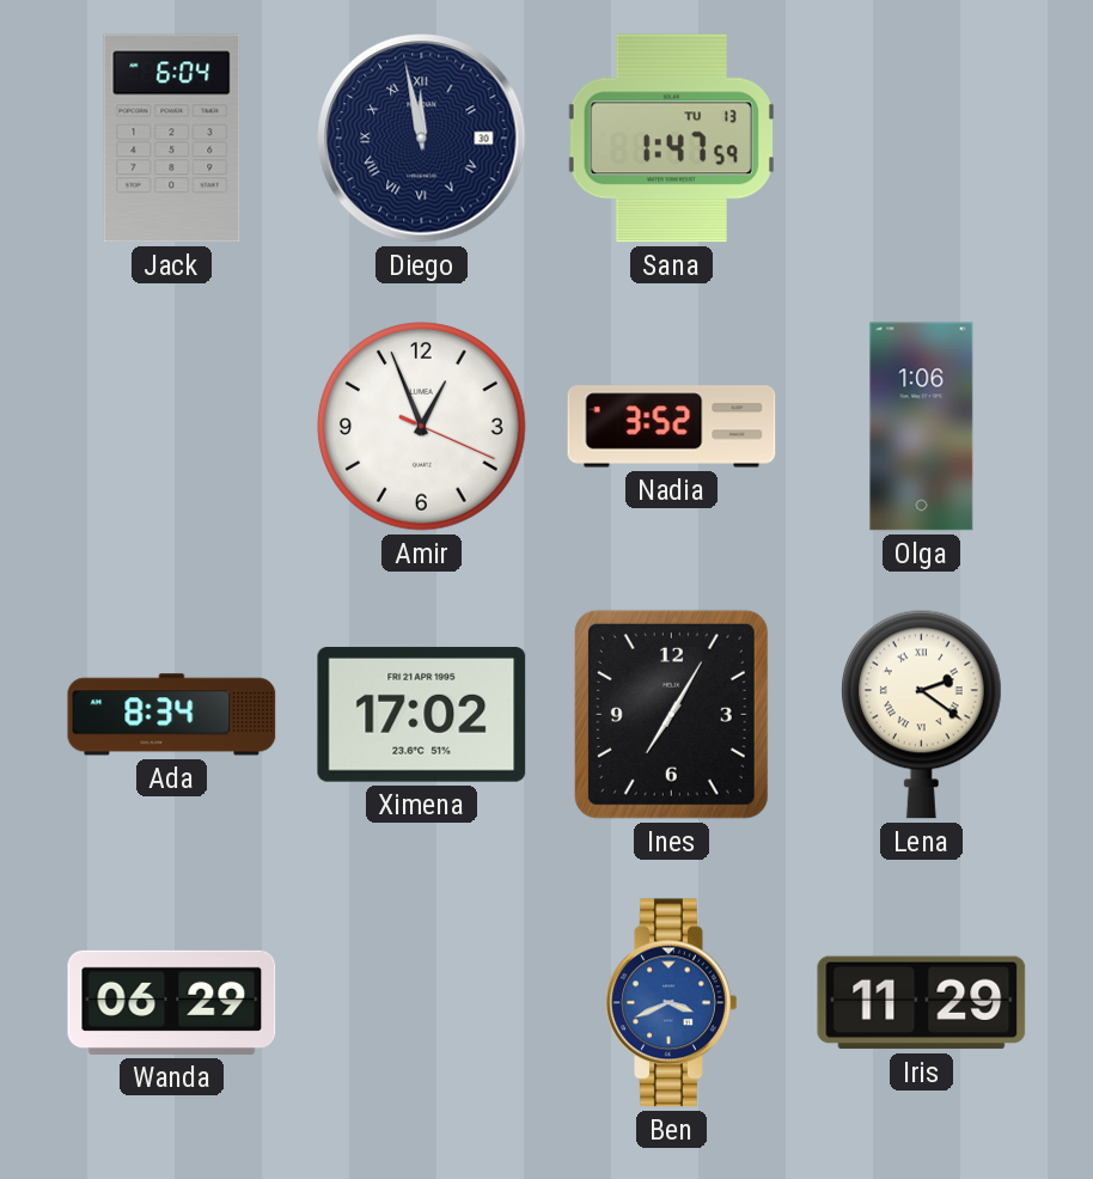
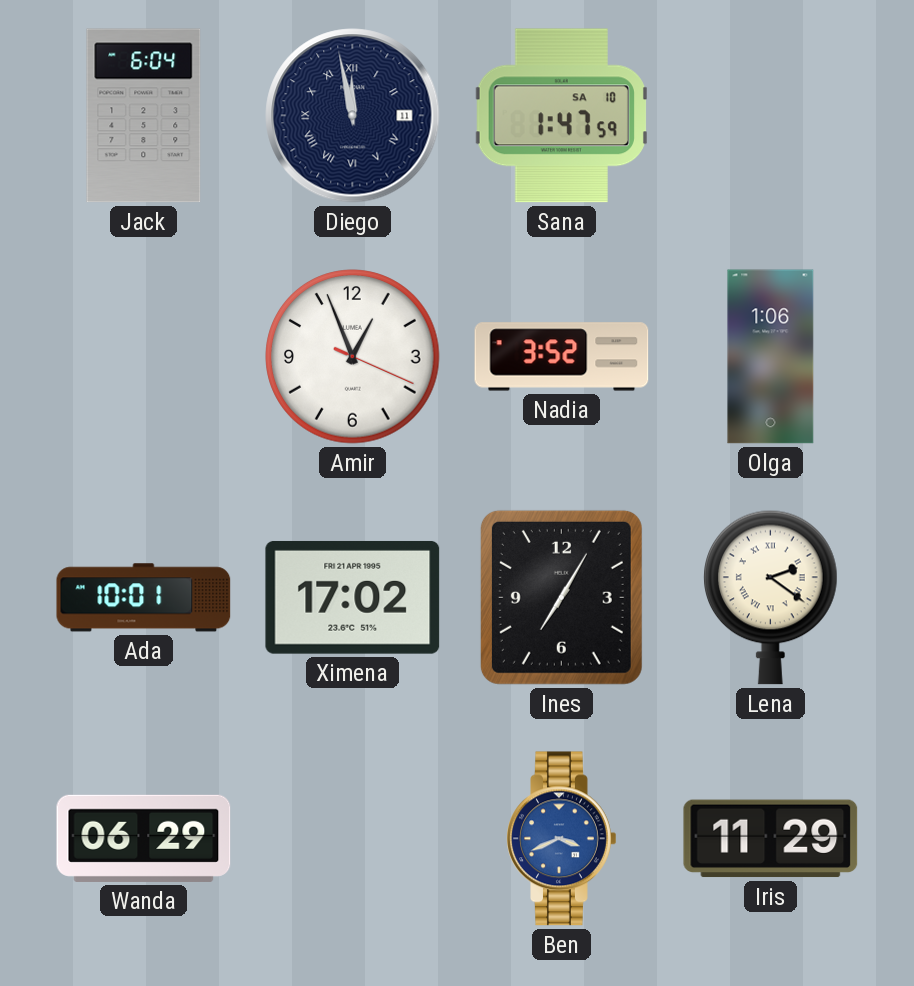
Diego date: 30 -> 11
Sana date: TU 13 -> SA 10
Ada: 8:34 -> 10:01
